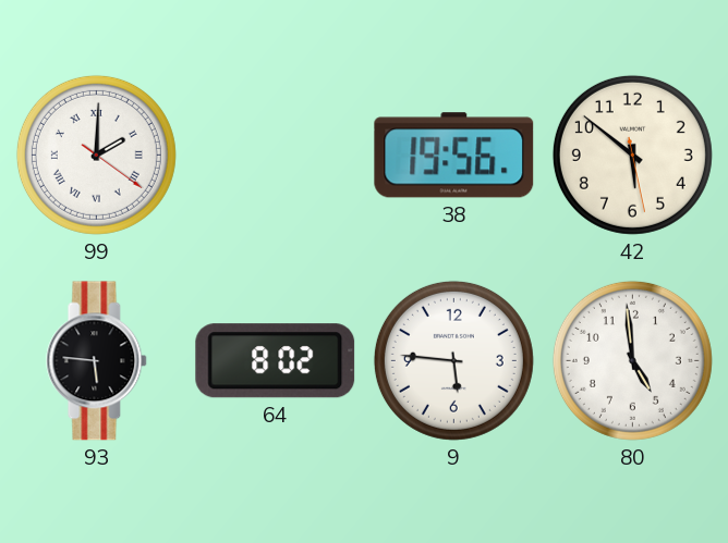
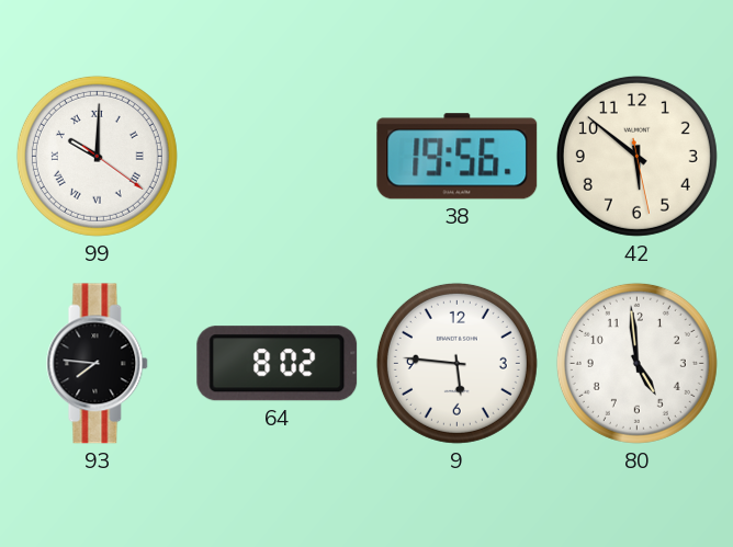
99: 2:00 -> 10:00
93: 5:46 -> 7:46
